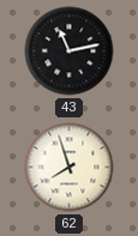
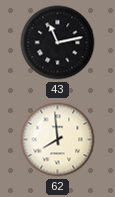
62: 7:57 -> 7:59
